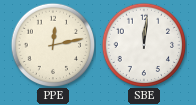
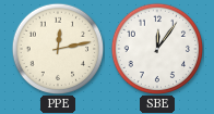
SBE: 12:01 -> 12:06
